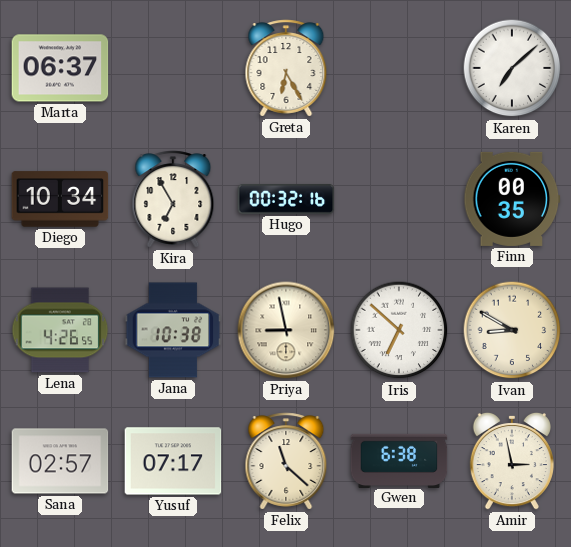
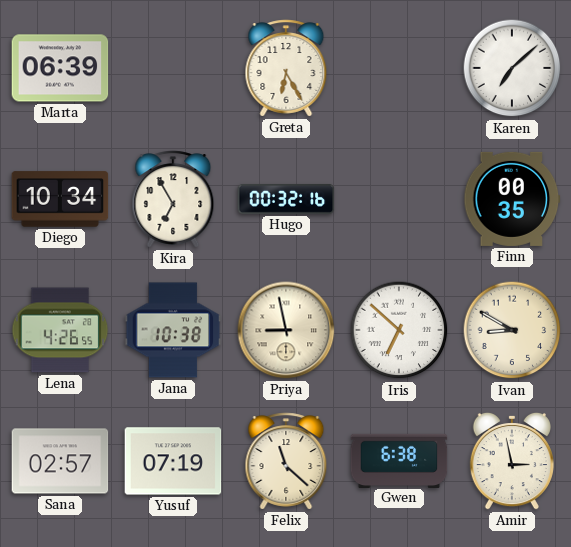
Marta: 06:37 -> 06:39
Yusuf: 07:17 -> 07:19
